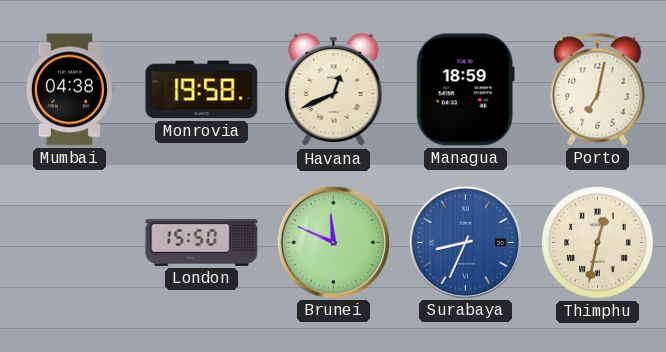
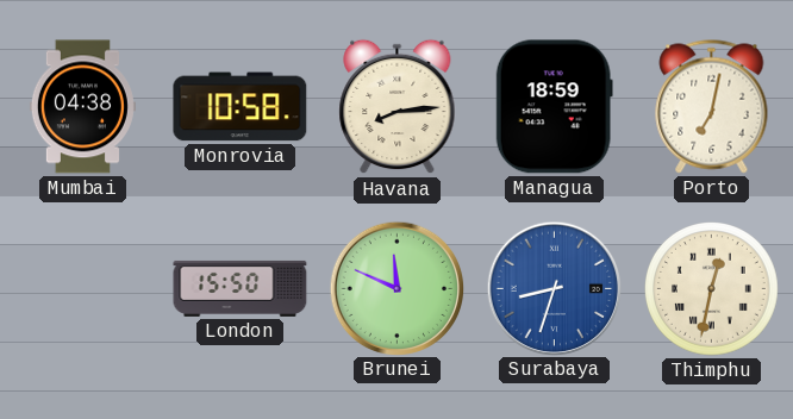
Monrovia: 19:58 -> 10:58
Havana: 12:41 -> 8:14
Surabaya: 8:34 -> 8:33
